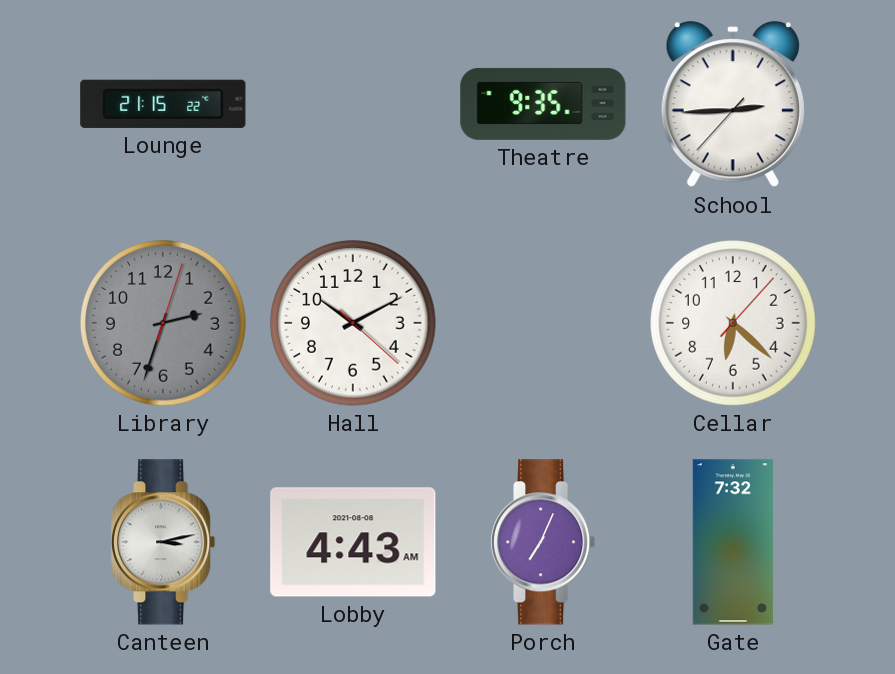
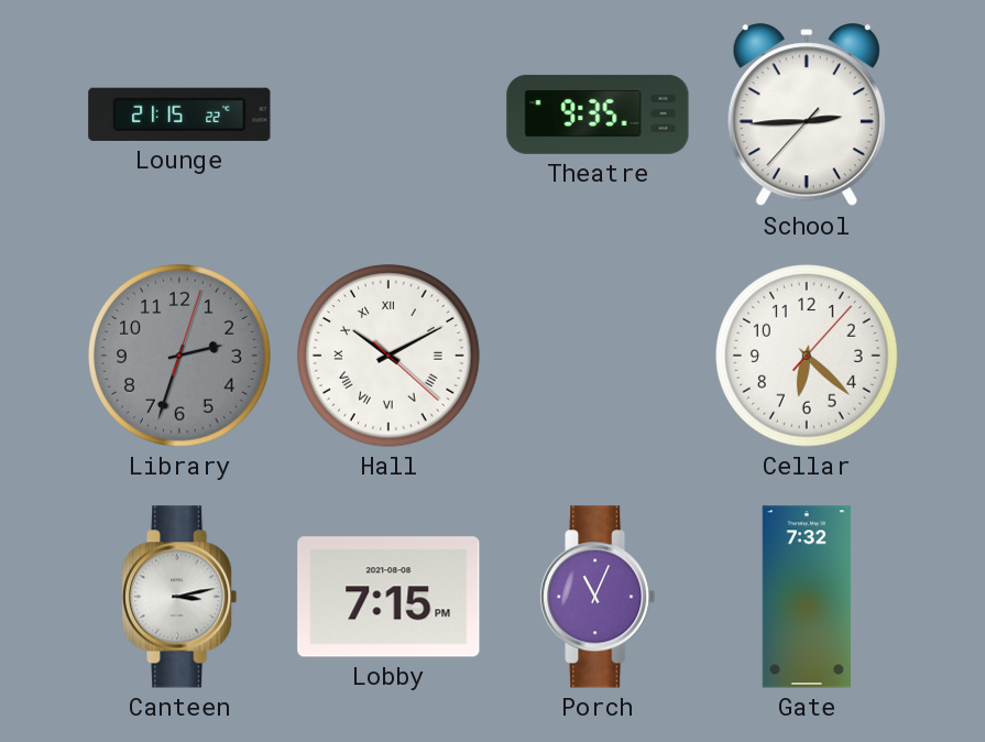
Hall numerals: Arabic -> Roman
Lobby: 4:43 -> 7:15
Porch: 7:04 -> 11:04
